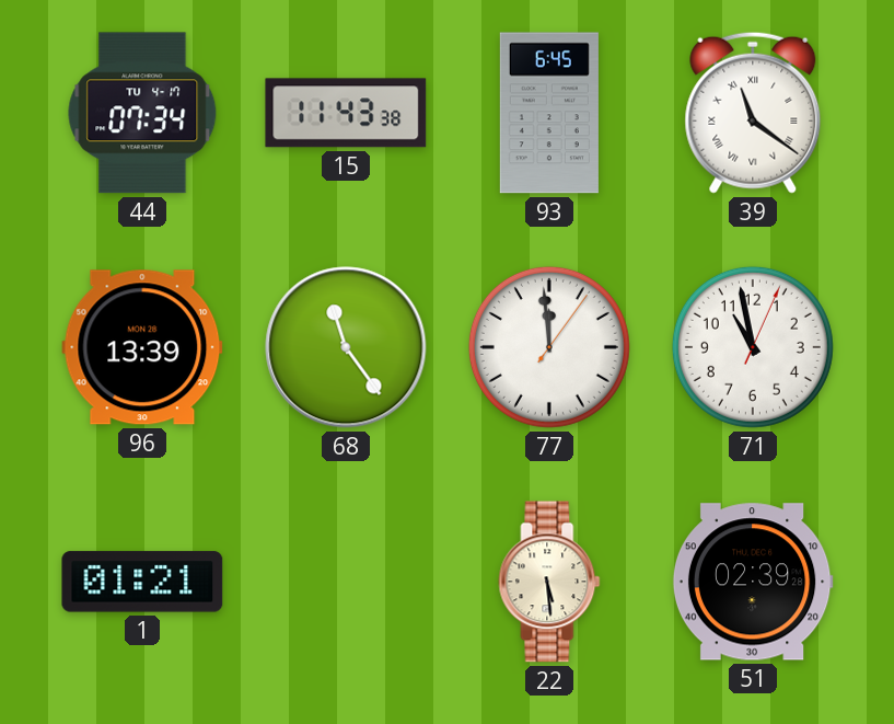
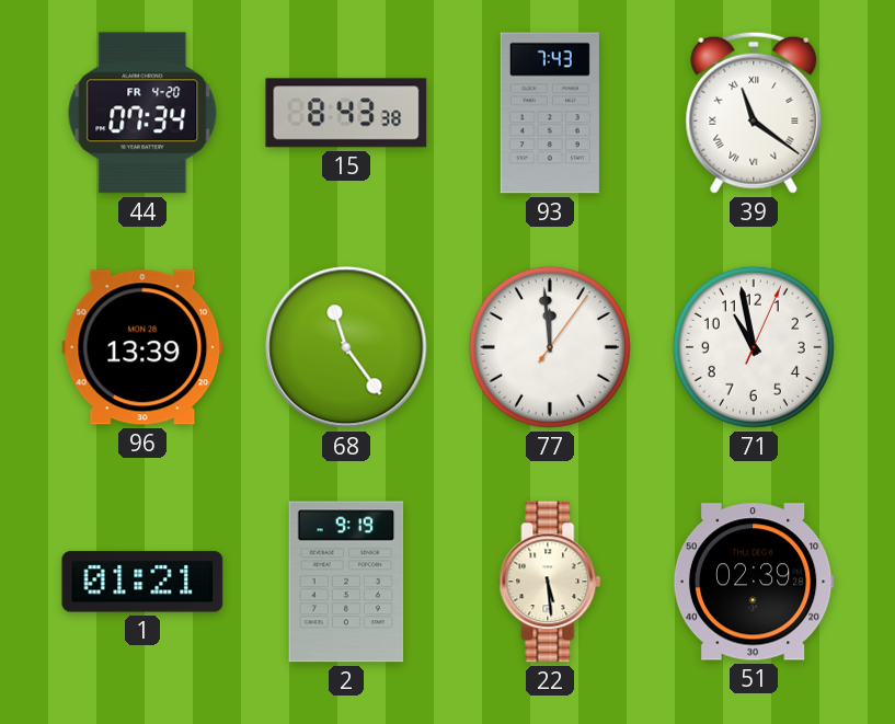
44 date: TU 4-17 -> FR 4-20
15: 11:43 -> 8:43
93: 6:45 -> 7:43
2: none -> 9:19
